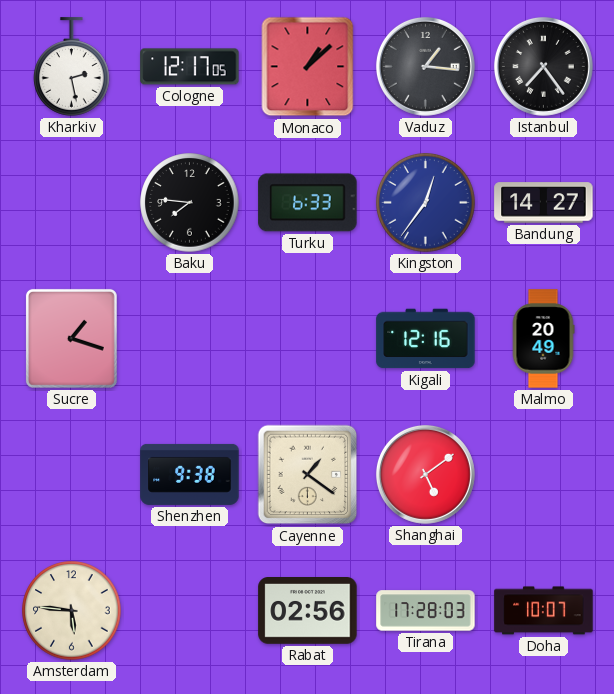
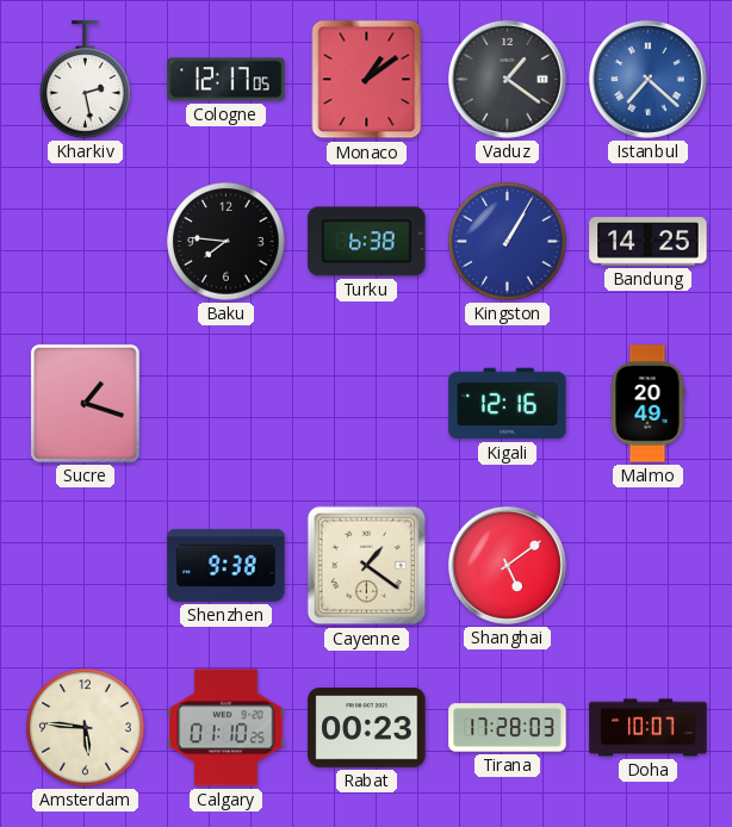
Monaco: 1:08 -> 1:09
Vaduz: 1:16 -> 1:21
Istanbul: 7:24 -> 7:22
Istanbul dial: black -> blue
Turku: 6:33 -> 6:38
Kingston: 12:36 -> 1:05
Bandung: 14:27 -> 14:25
Calgary: none -> 01:10
Rabat: 02:56 -> 00:23
